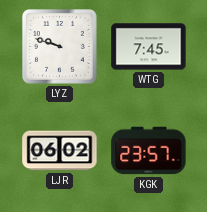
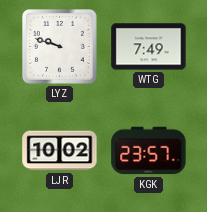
WTG: 7:45 -> 7:49
LJR: 06:02 -> 10:02
